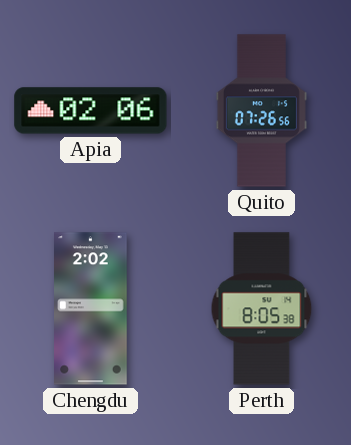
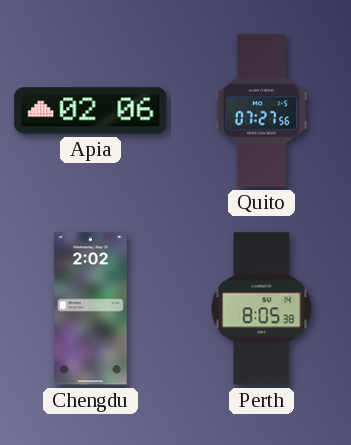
Quito: 07:26 -> 07:27
